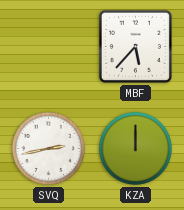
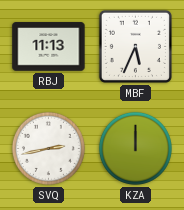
RBJ: none -> 11:13
MBF: 5:37 -> 5:34
